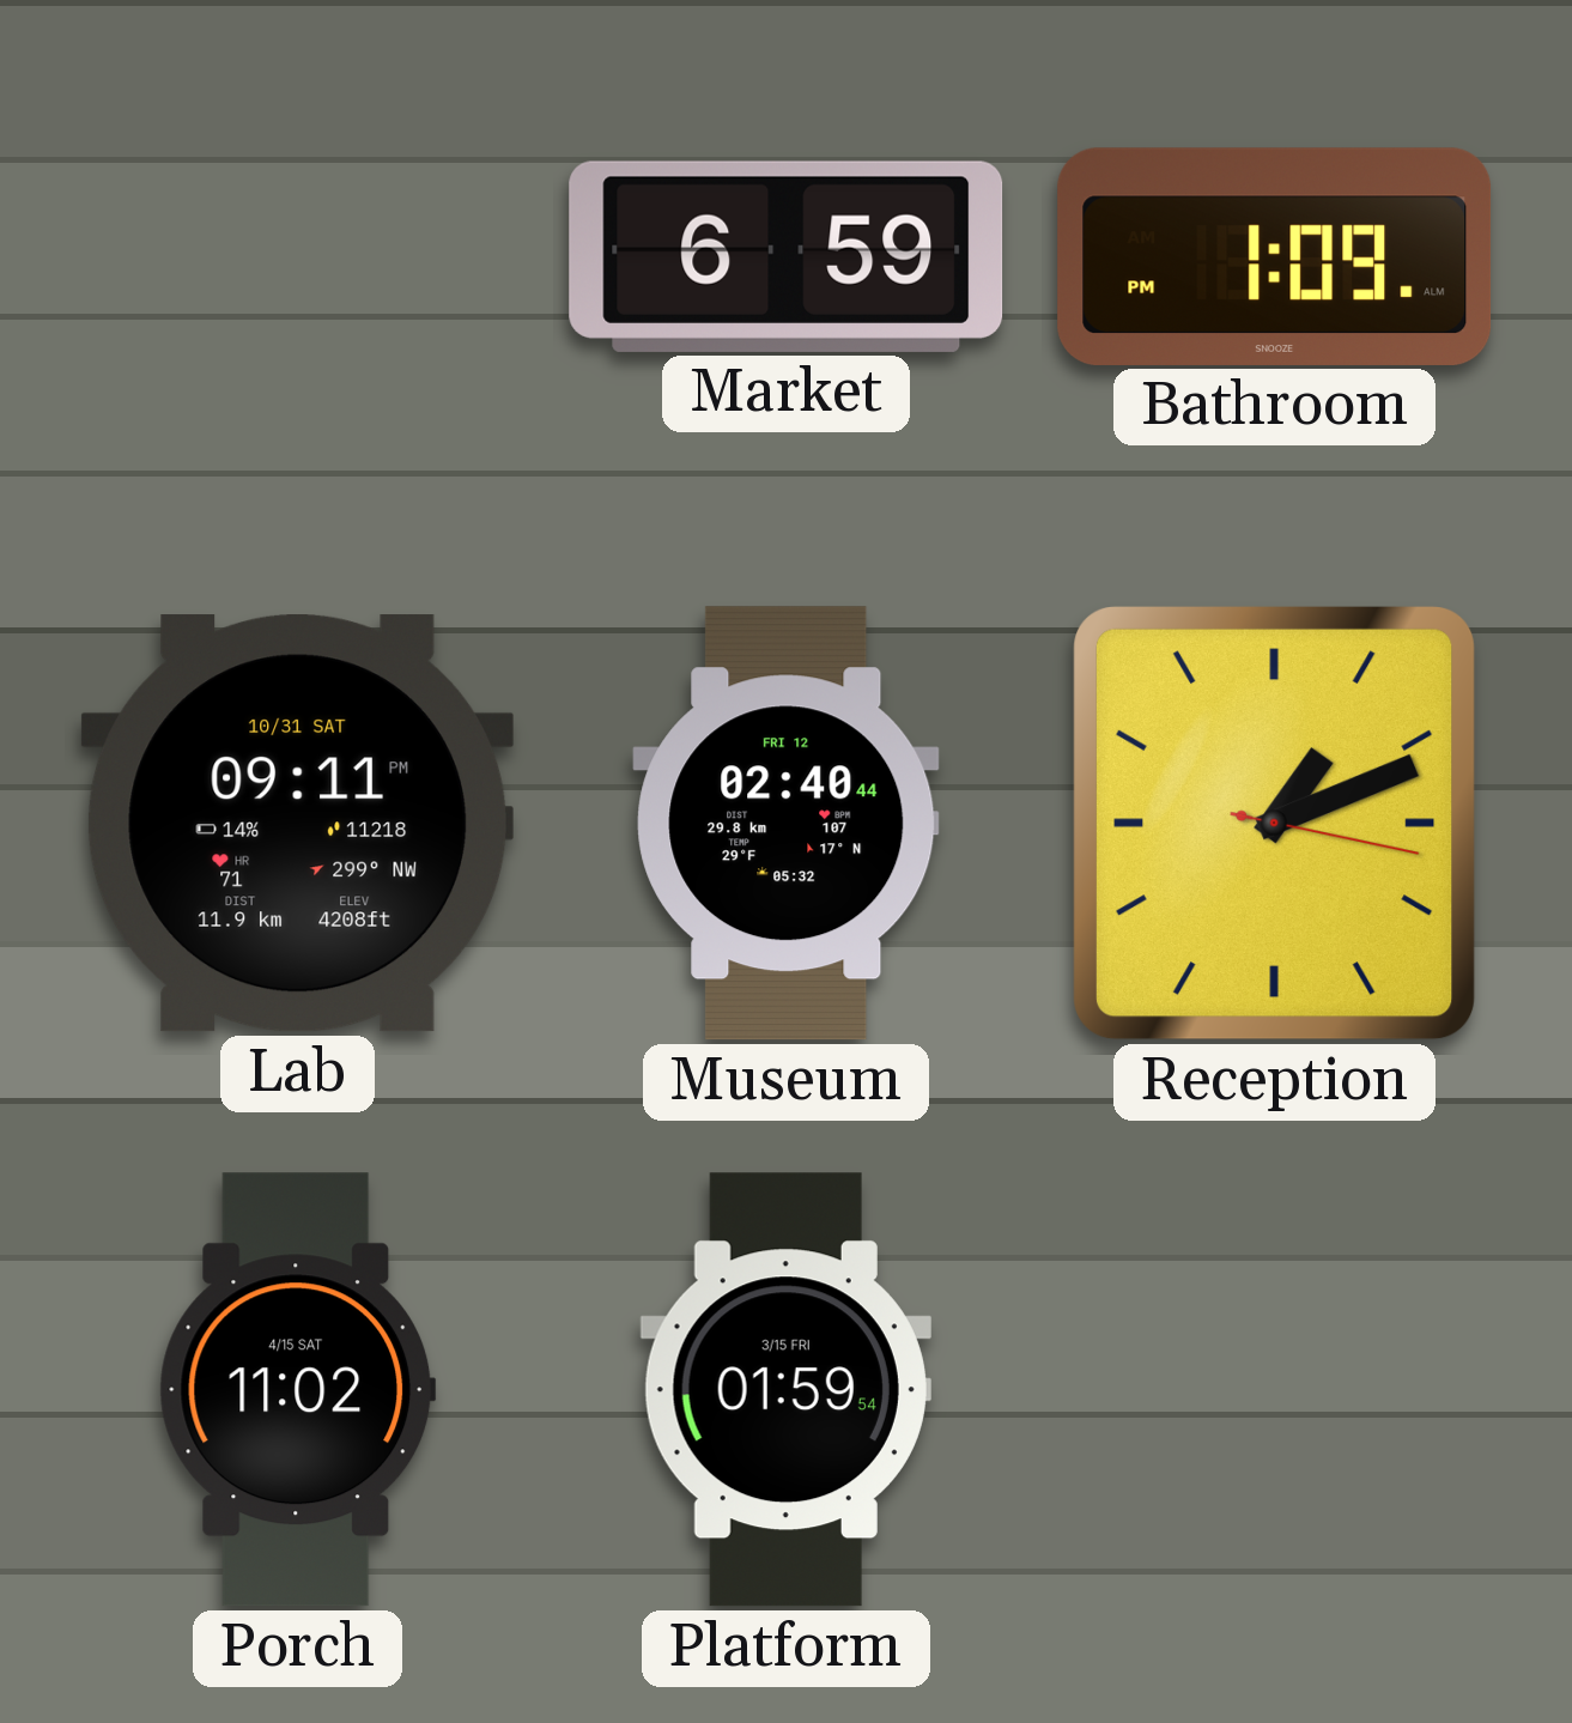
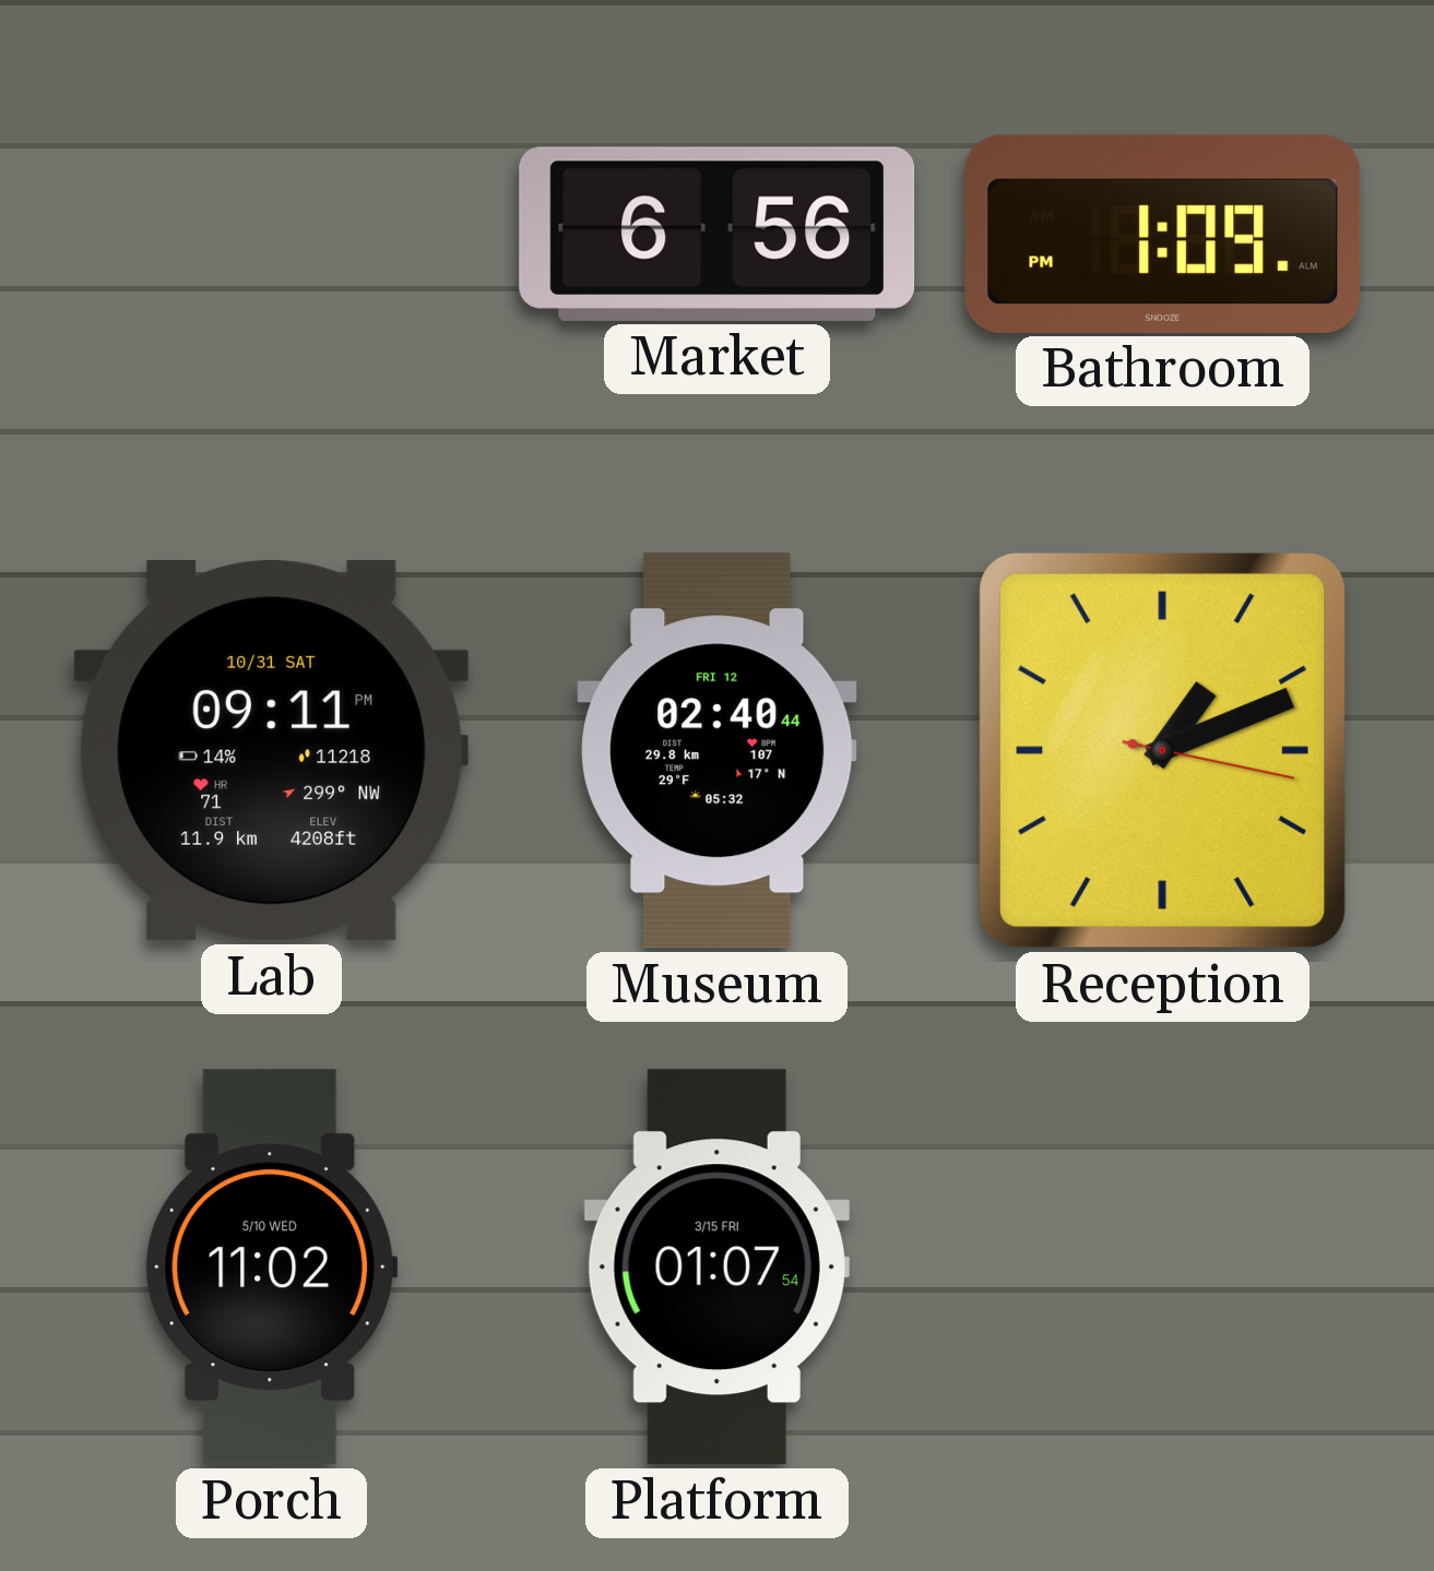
Market: 6:59 -> 6:56
Porch date: 4/15 SAT -> 5/10 WED
Platform: 01:59 -> 01:07
